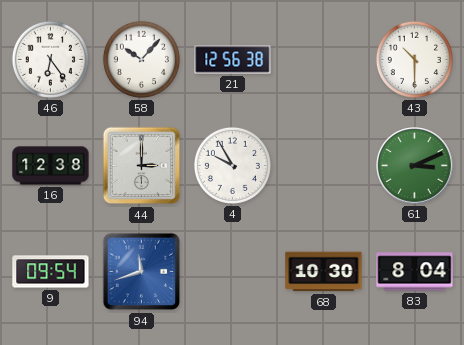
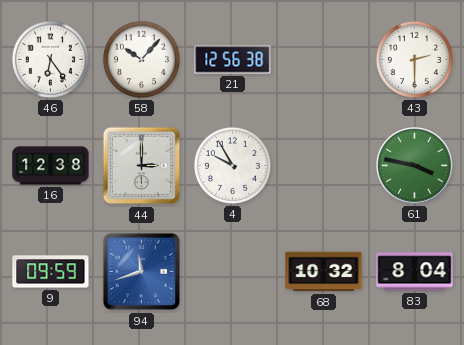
43: 10:30 -> 2:30
61: 3:11 -> 3:47
9: 09:54 -> 09:59
68: 10:30 -> 10:32
